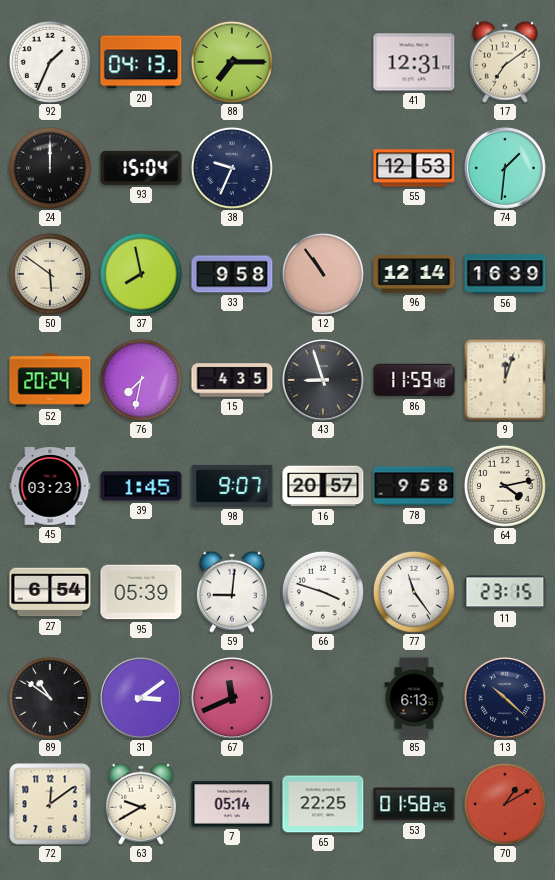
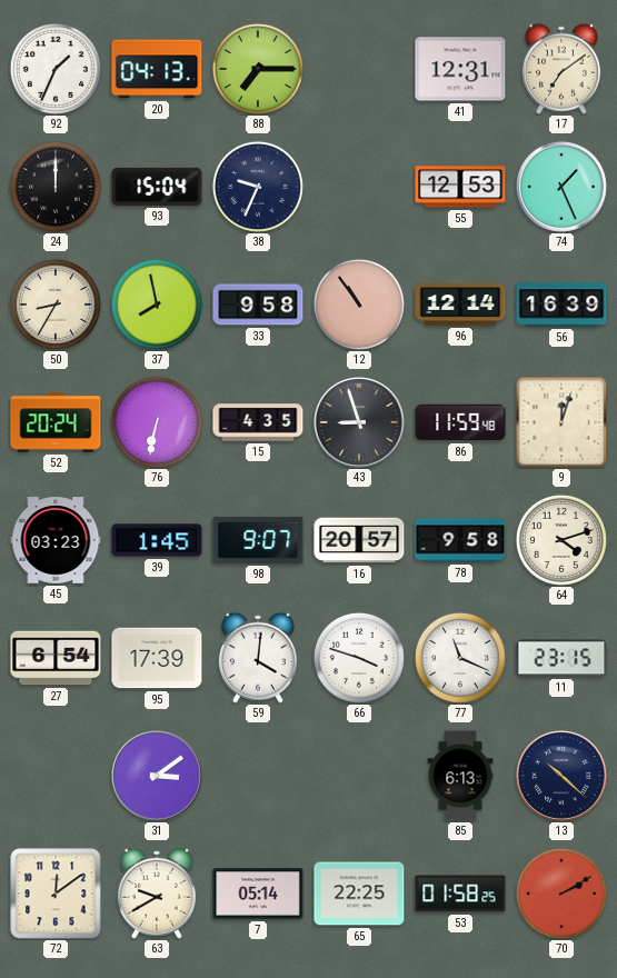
74: 1:31 -> 1:26
50: 5:51 -> 8:35
76: 7:32 -> 6:32
64: 4:13 -> 4:12
95: 05:39 -> 17:39
59: 9:01 -> 4:01
77: 11:24 -> 11:19
89: 10:51 -> none
67: 11:41 -> none
70: 1:10 -> 2:10
